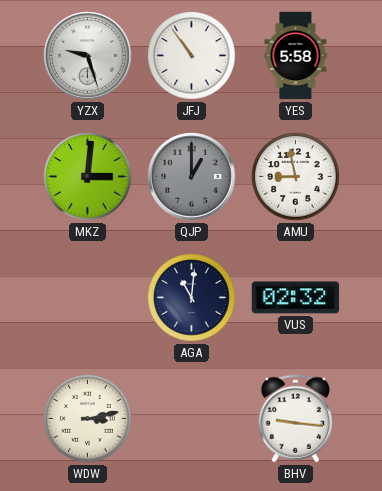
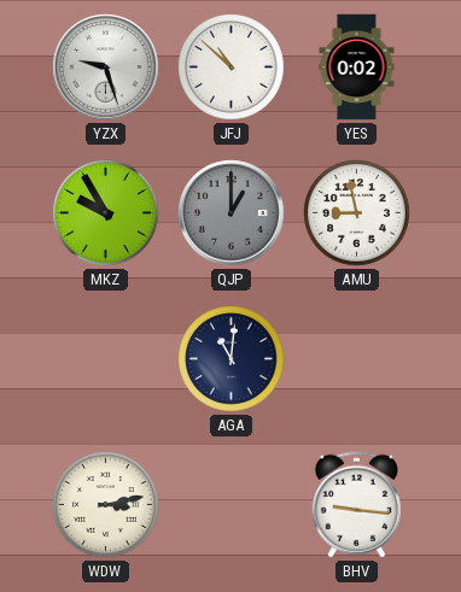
JFJ: 10:54 -> 10:52
YES: 5:58 -> 0:02
MKZ: 3:01 -> 9:55
VUS: 02:32 -> none
